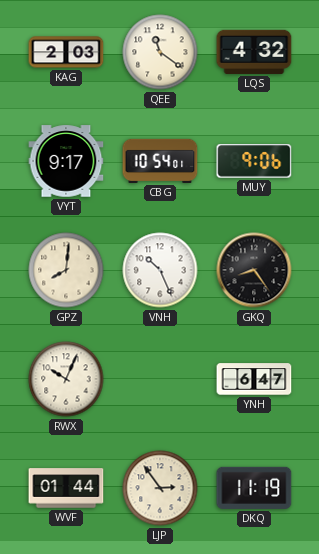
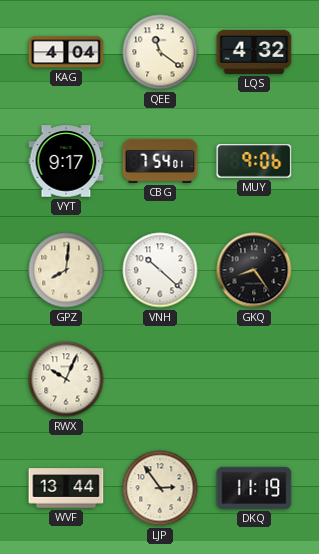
KAG: 2:03 -> 4:04
CBG: 10:54 -> 7:54
VNH: 10:26 -> 10:22
YNH: 6:47 -> none
WVF: 01:44 -> 13:44
